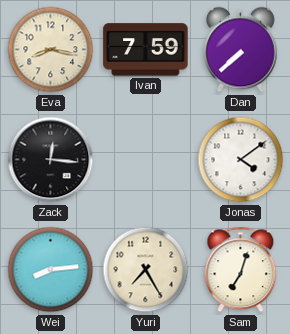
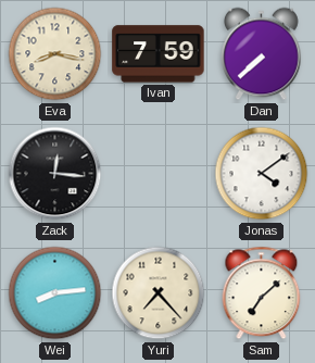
Yuri: 7:25 -> 7:23
Sam: 7:03 -> 7:08
